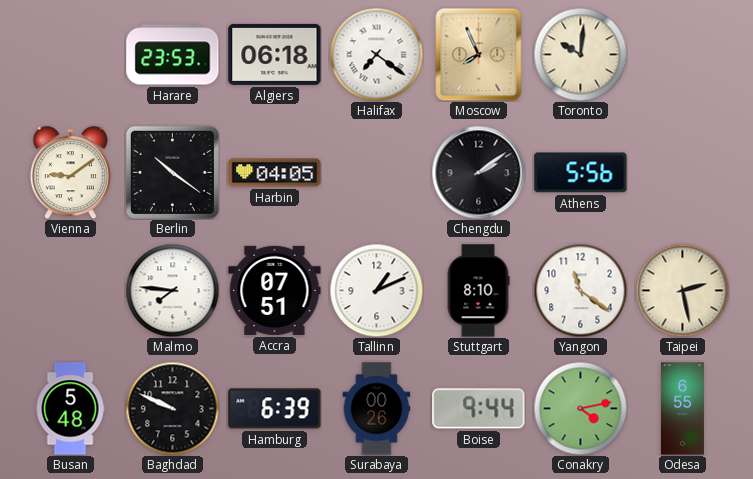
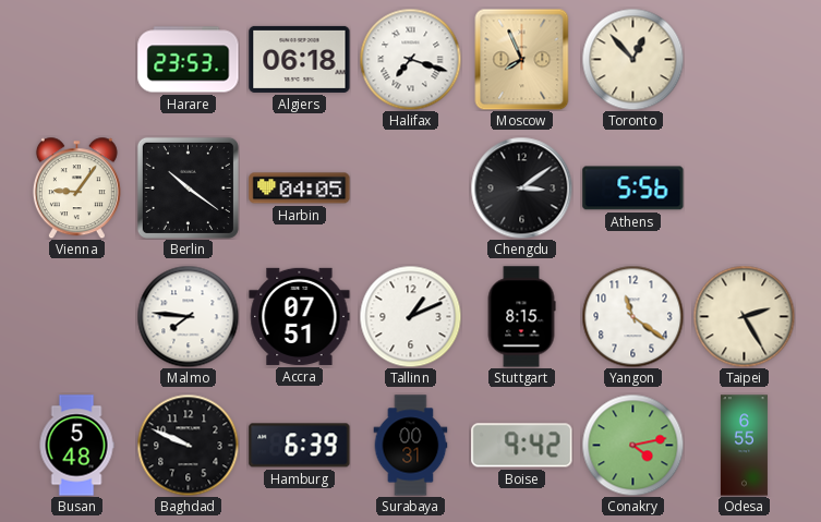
Halifax: 7:21 -> 7:18
Toronto: 10:01 -> 12:53
Vienna: 9:09 -> 9:06
Chengdu: 2:09 -> 3:09
Stuttgart: 8:10 -> 8:15
Taipei: 2:28 -> 2:25
Surabaya: 00:26 -> 00:31
Boise: 9:44 -> 9:42
